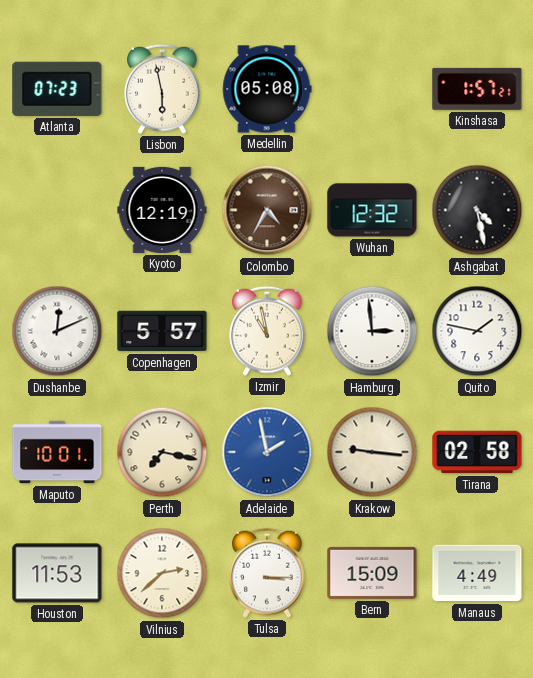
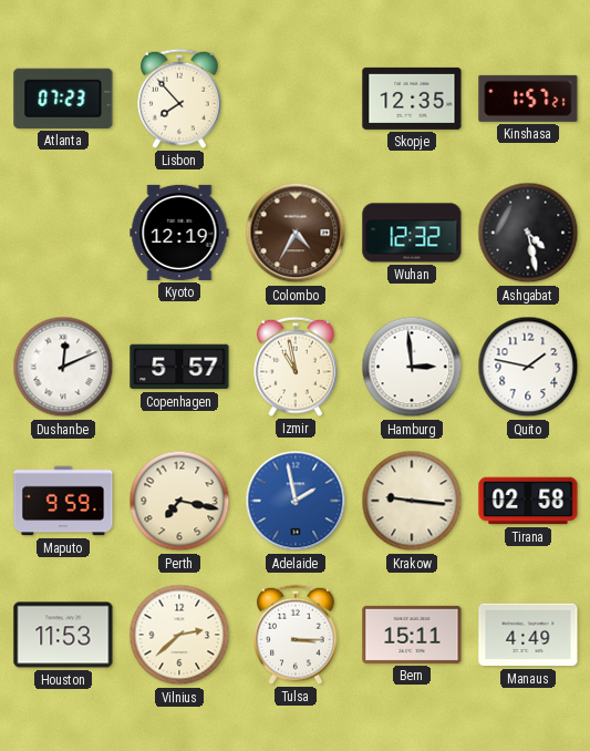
Lisbon: 5:58 -> 7:53
Medellin: 05:08 -> none
Skopje: none -> 12:35
Maputo: 10:01 -> 9:59
Bern: 15:09 -> 15:11
